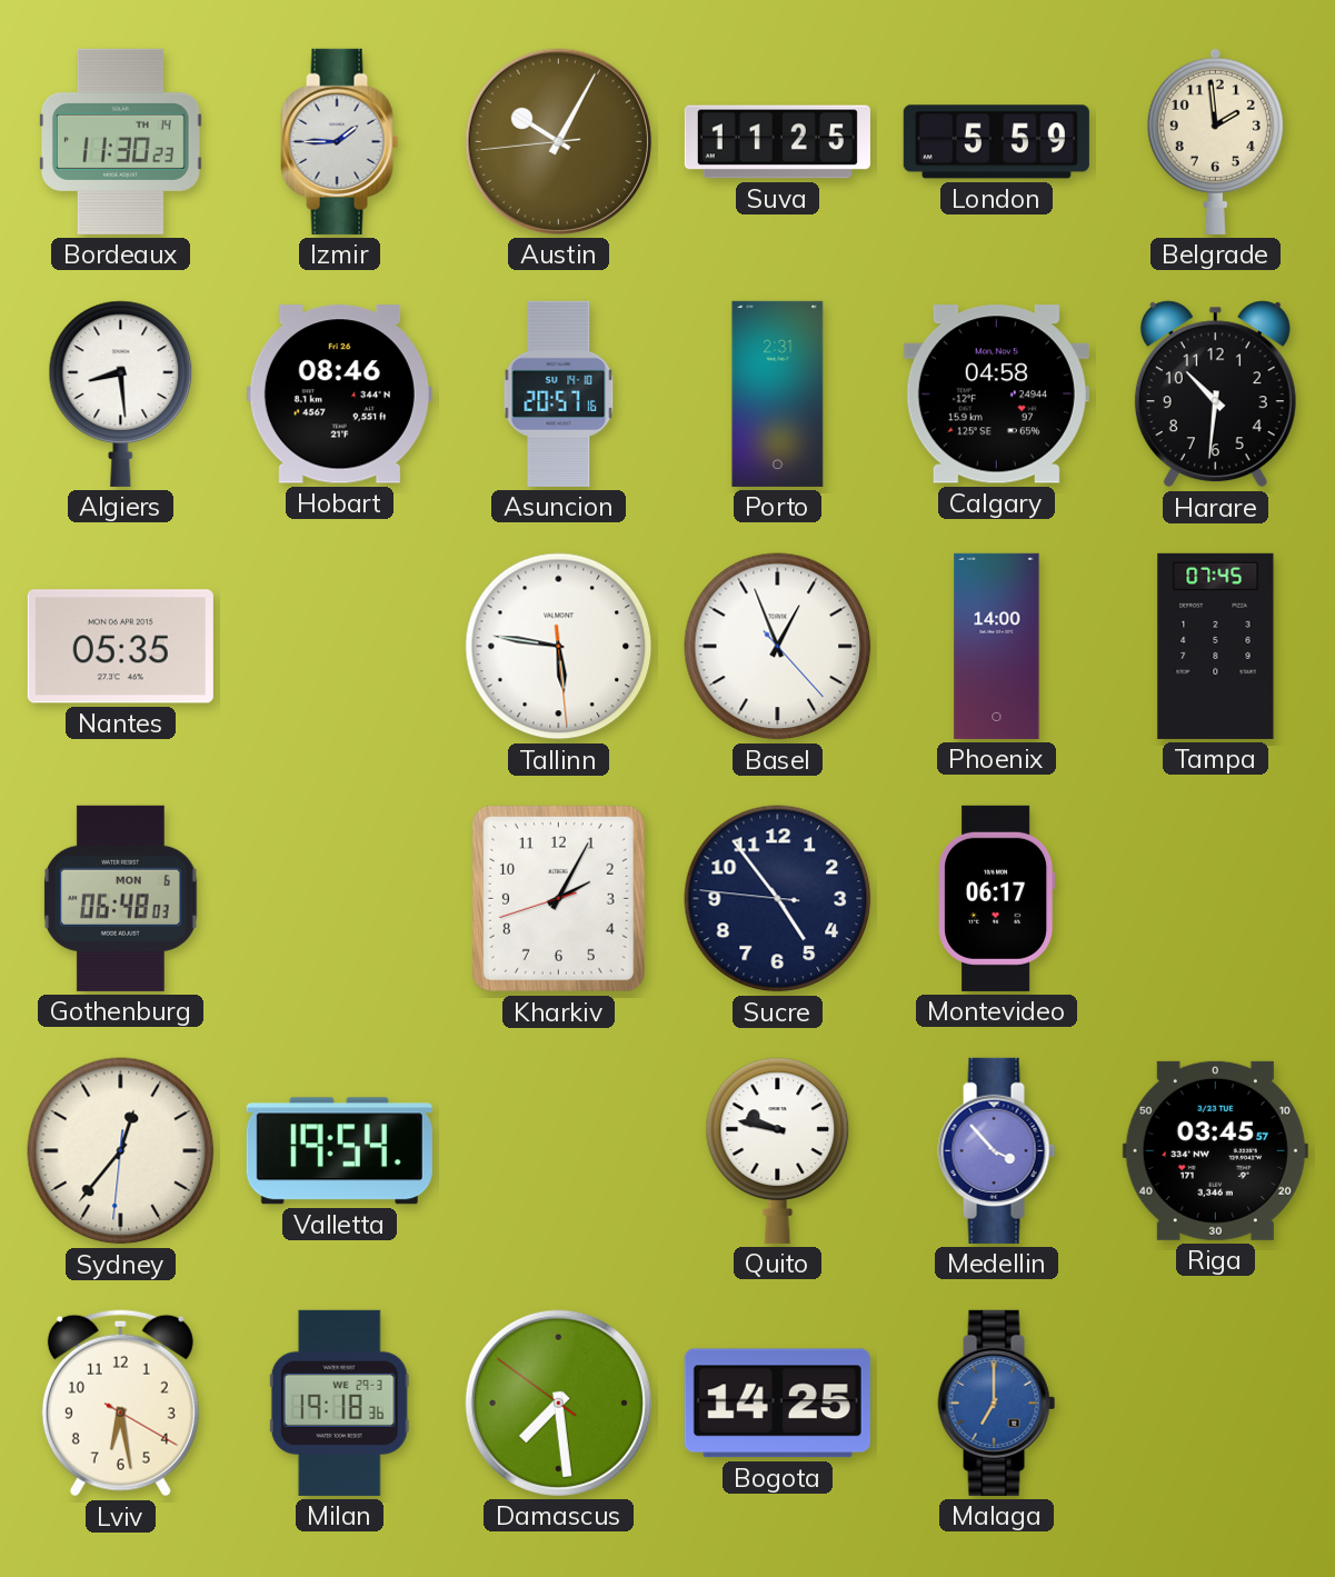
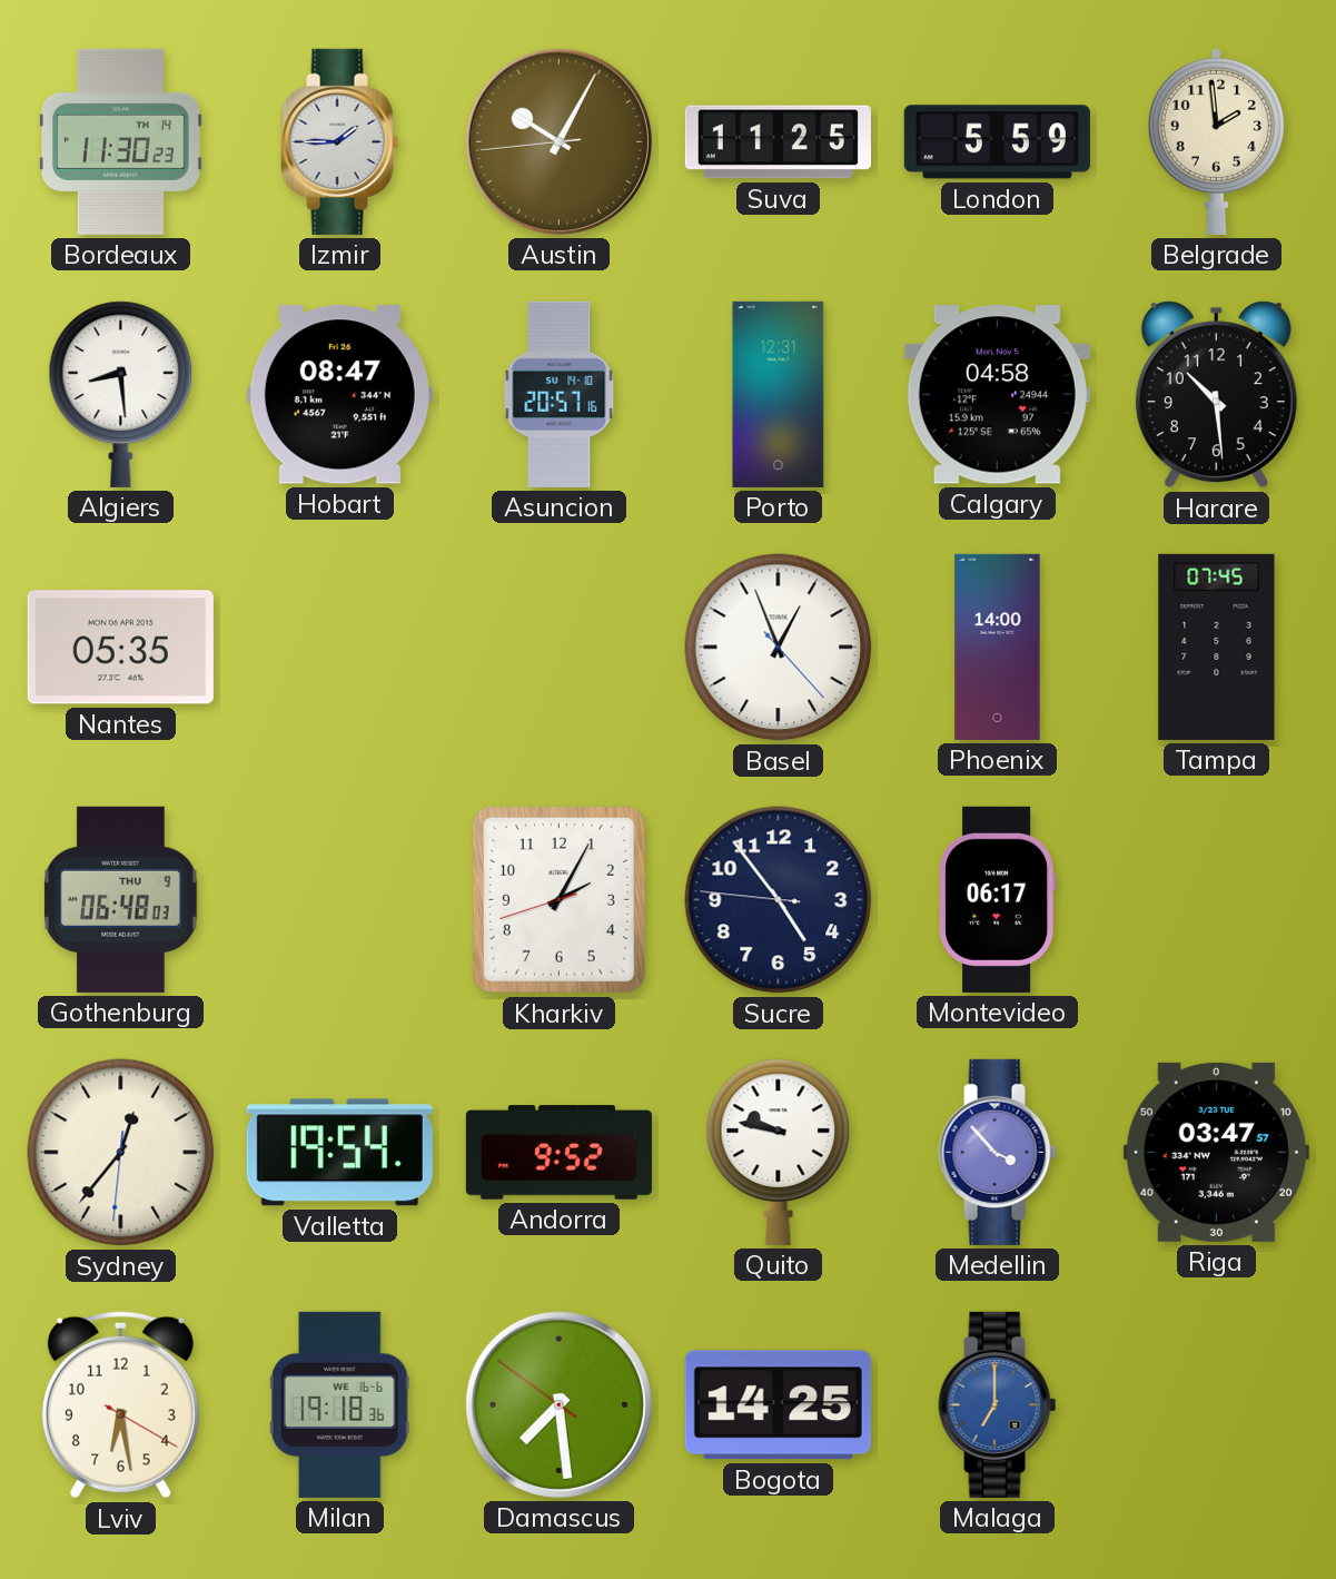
Hobart: 08:46 -> 08:47
Porto: 2:31 -> 12:31
Harare: 10:31 -> 10:29
Tallinn: 5:46 -> none
Gothenburg date: MON 6 -> THU 9
Andorra: none -> 9:52
Riga: 03:45 -> 03:47
Milan date: WE 29-3 -> WE 16-6
